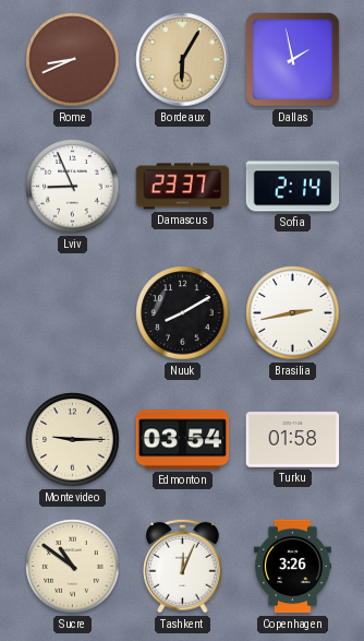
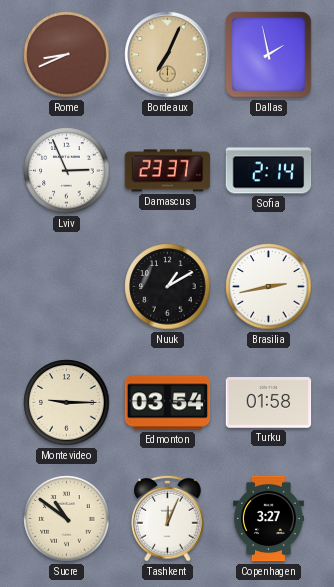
Bordeaux: 6:05 -> 7:04
Lviv: 8:56 -> 2:56
Nuuk: 8:10 -> 1:10
Copenhagen: 3:26 -> 3:27
